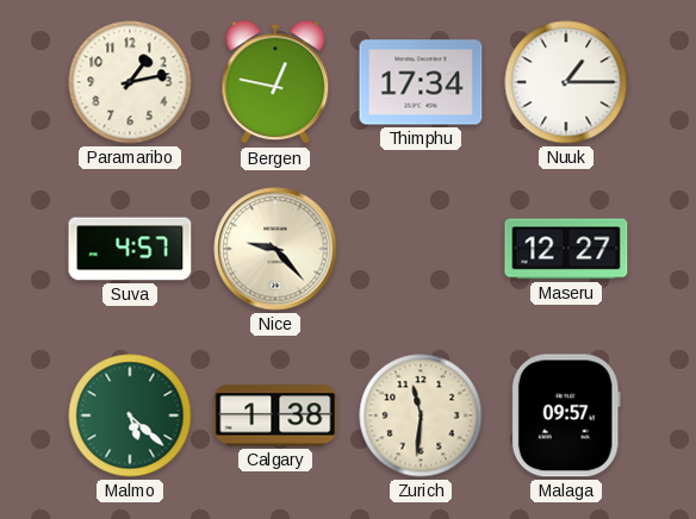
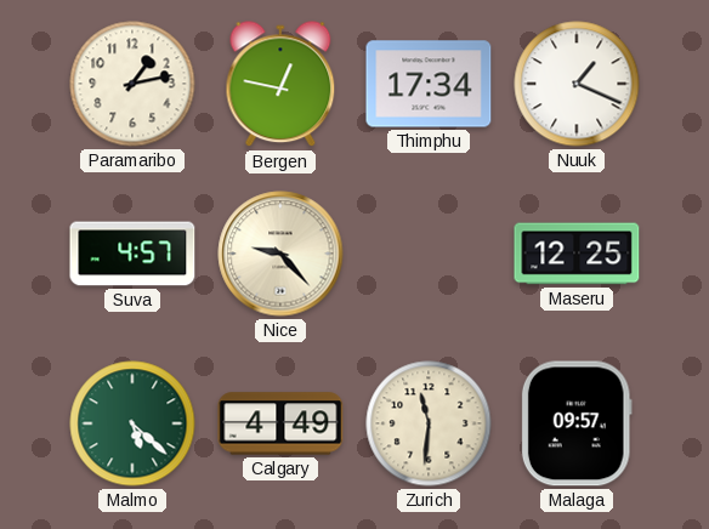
Nuuk: 1:15 -> 1:19
Maseru: 12:27 -> 12:25
Calgary: 1:38 -> 4:49
